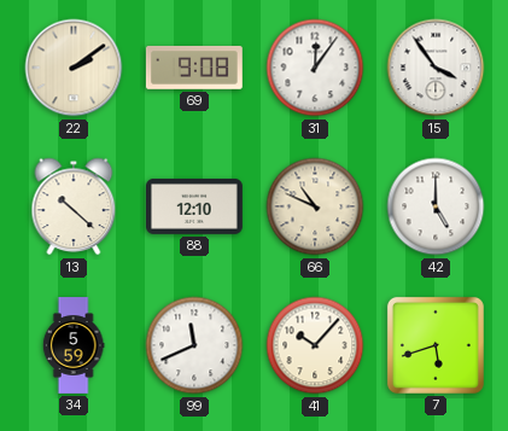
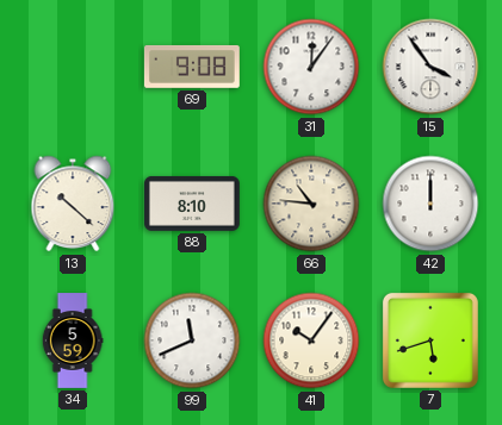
22: 2:09 -> none
88: 12:10 -> 8:10
66: 10:49 -> 10:46
42: 5:00 -> 12:00
41: 10:07 -> 10:06
